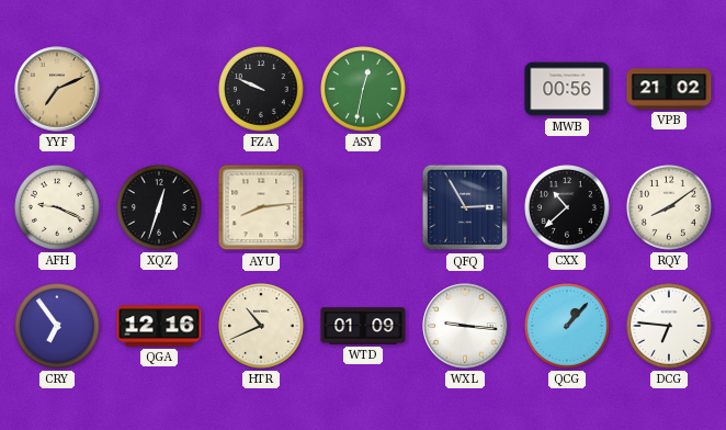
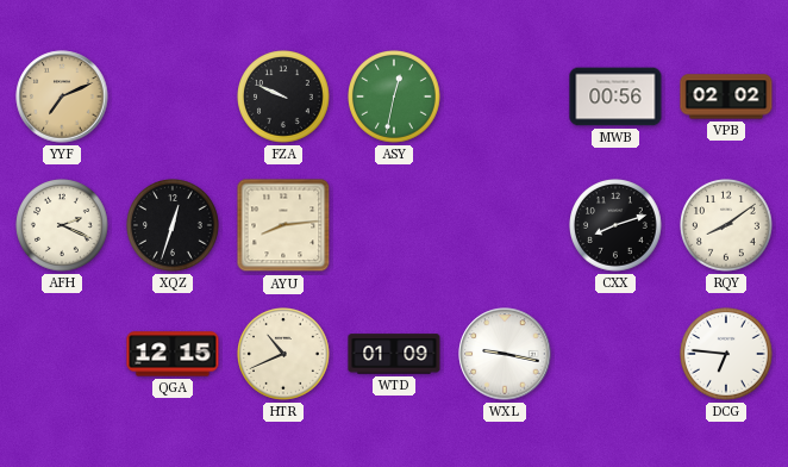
VPB: 21:02 -> 02:02
AFH: 9:19 -> 2:19
QFQ: 2:55 -> none
CXX: 10:38 -> 8:12
CRY: 6:54 -> none
QGA: 12:16 -> 12:15
WXL: 9:16 -> 9:17
QCG: 1:07 -> none
